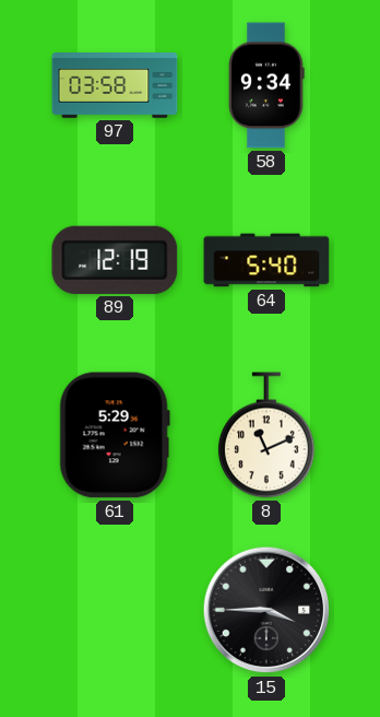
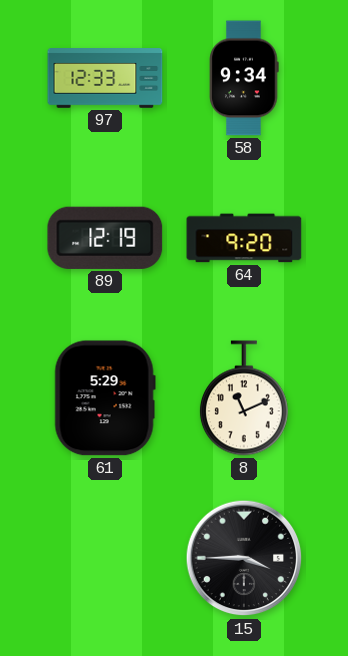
97: 03:58 -> 12:33
64: 5:40 -> 9:20
